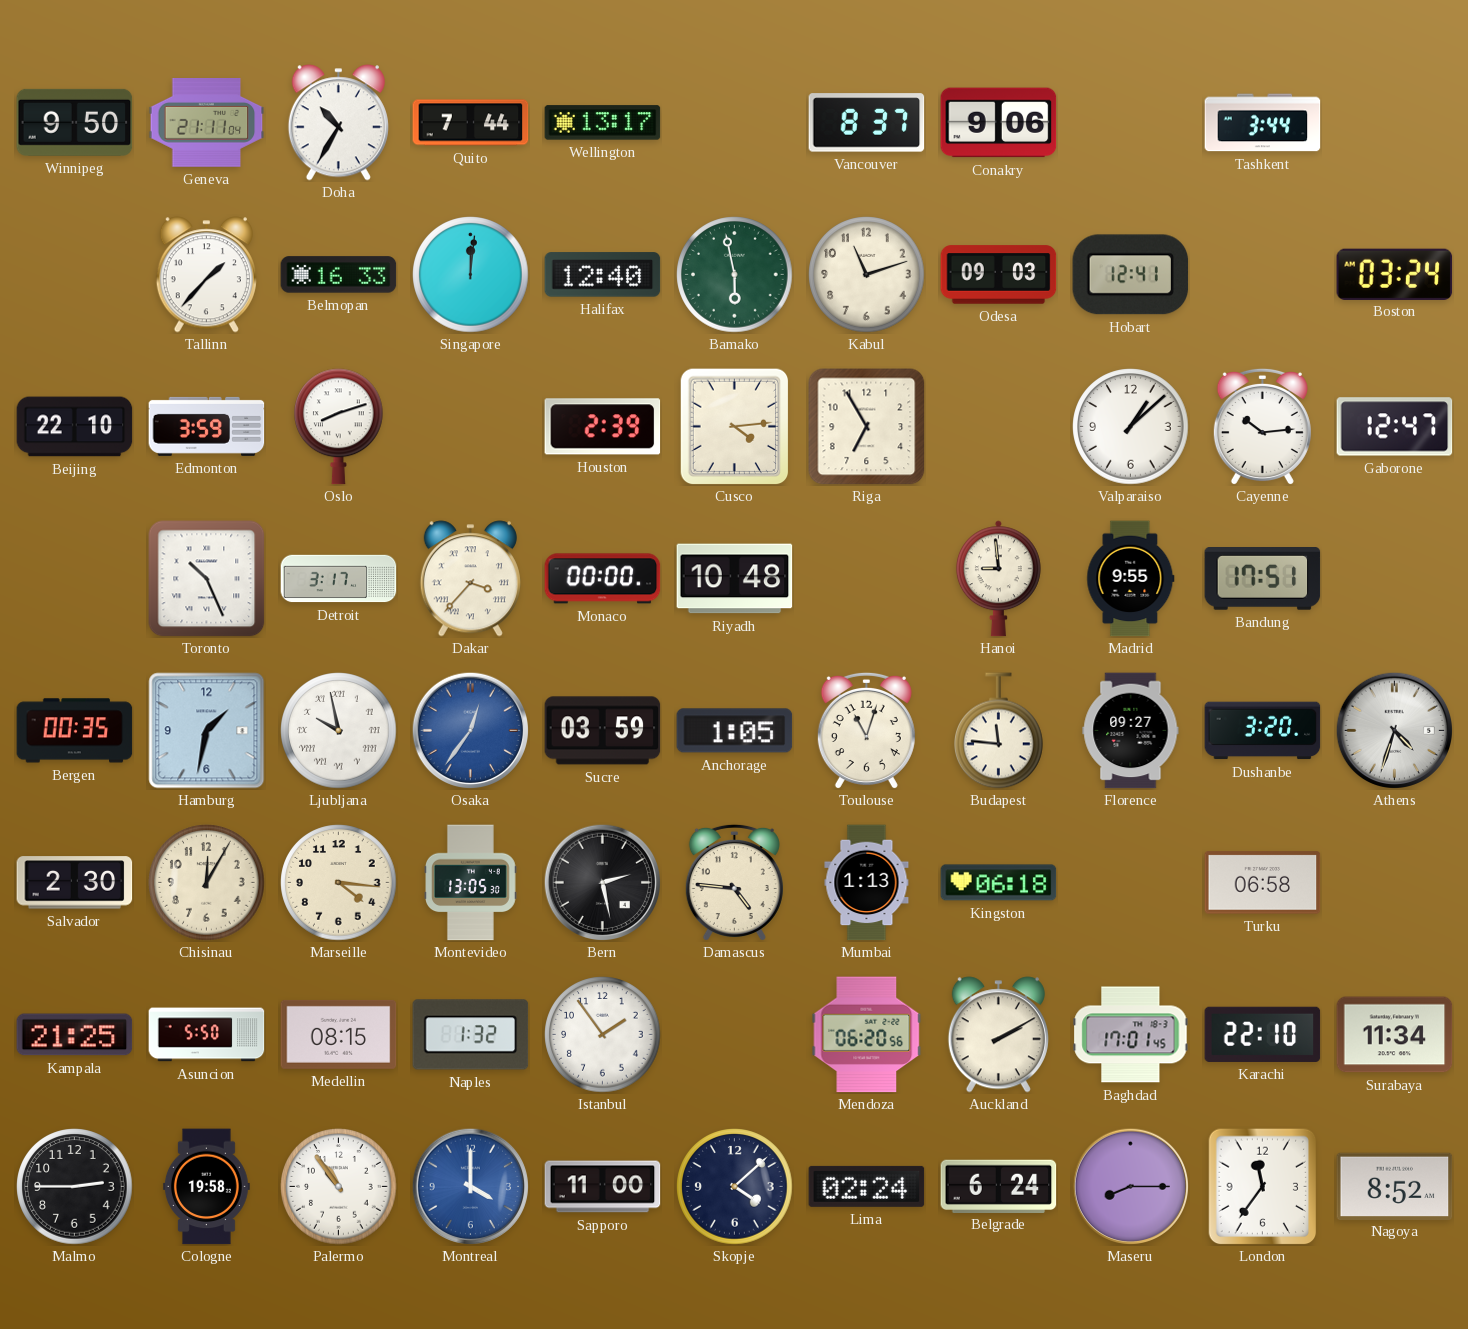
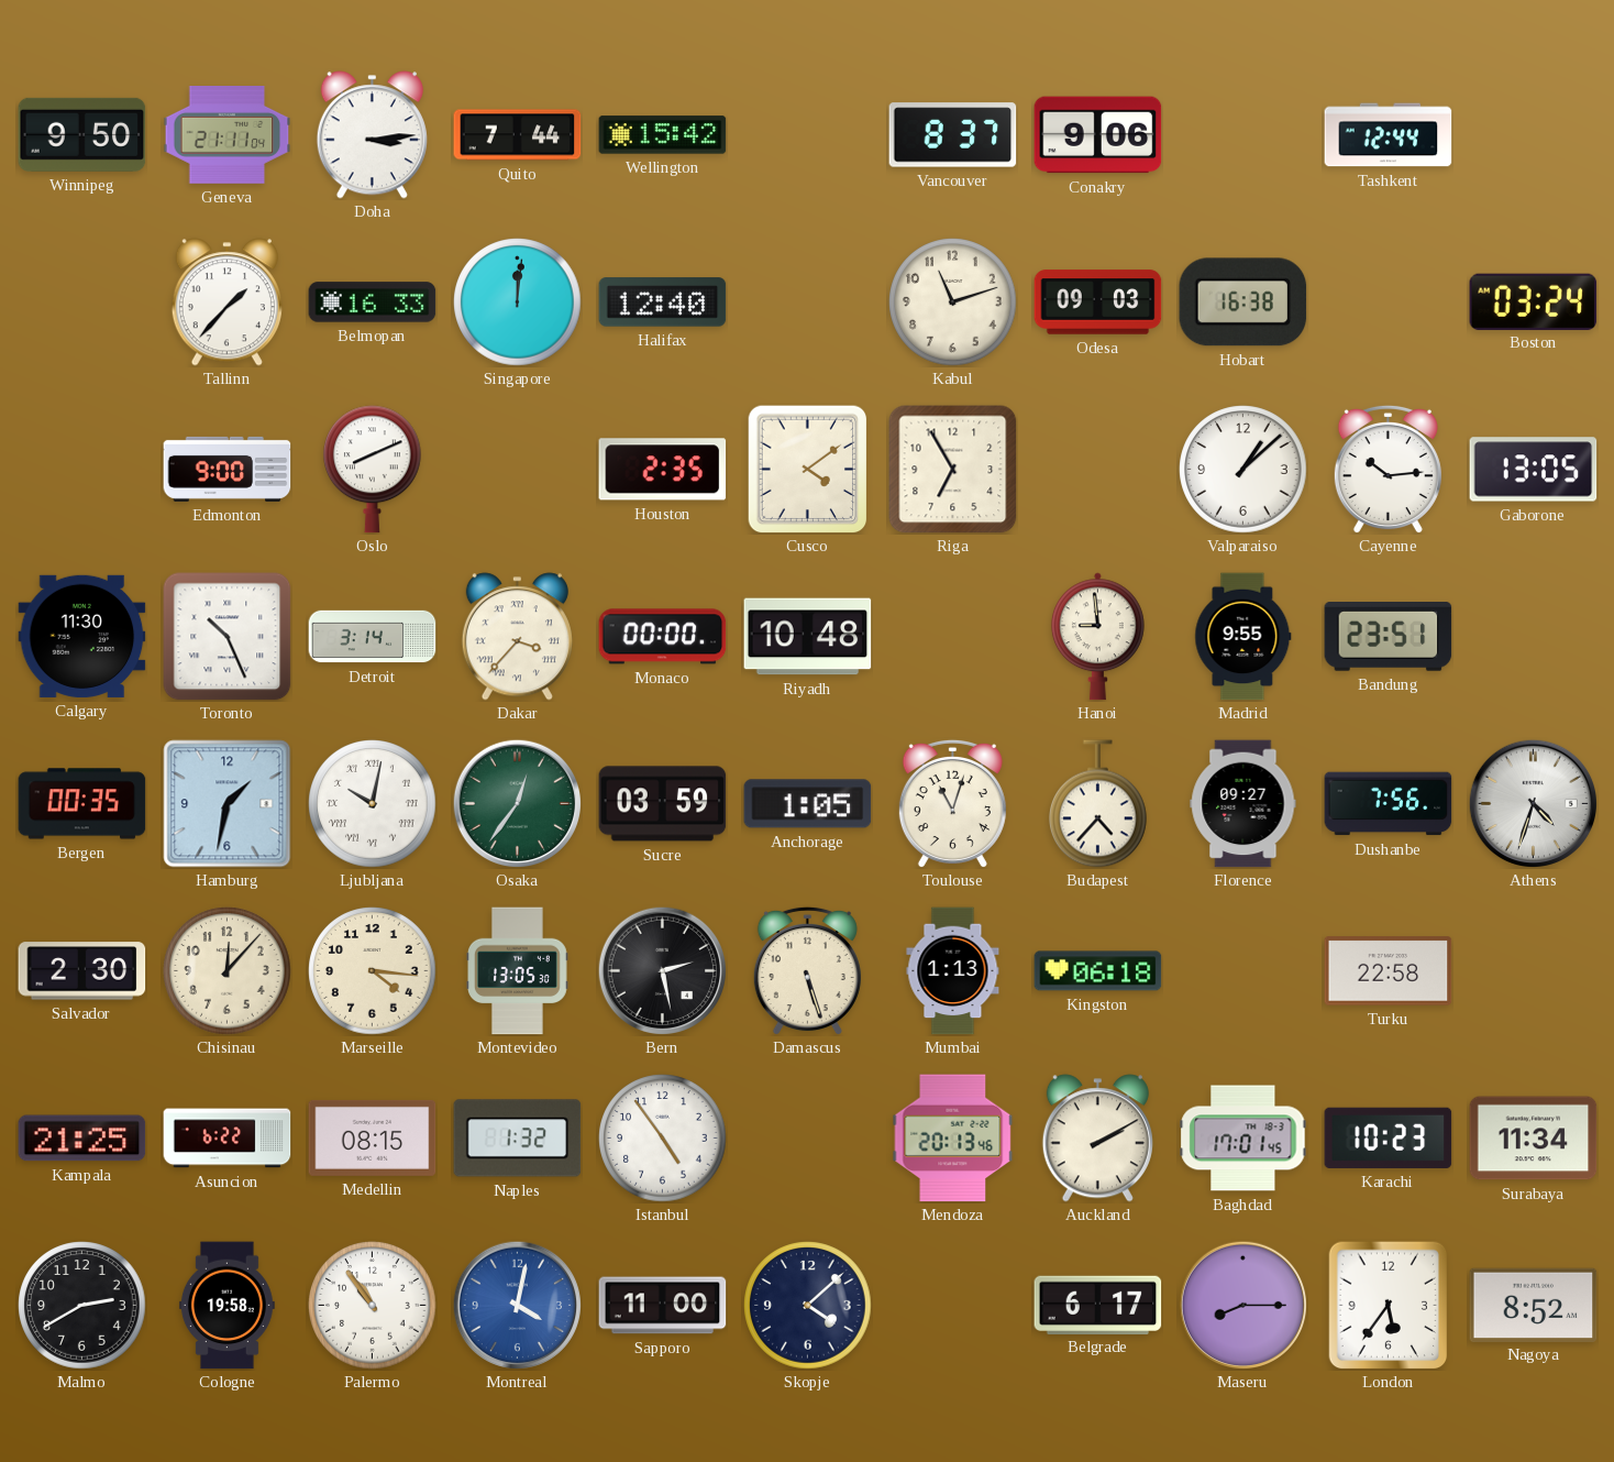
Doha: 10:35 -> 3:14
Wellington: 13:17 -> 15:42
Tashkent: 3:44 -> 12:44
Bamako: 5:58 -> none
Hobart: 12:41 -> 16:38
Beijing: 22:10 -> none
Edmonton: 3:59 -> 9:00
Oslo: 8:12 -> 8:11
Houston: 2:39 -> 2:35
Cusco: 4:14 -> 4:09
Gaborone: 12:47 -> 13:05
Calgary: none -> 11:30
Detroit: 3:17 -> 3:14
Bandung: 17:51 -> 23:51
Ljubljana: 9:58 -> 10:02
Osaka dial: blue -> green
Budapest: 11:46 -> 4:37
Dushanbe: 3:20 -> 7:56
Chisinau: 12:05 -> 12:07
Damascus: 4:46 -> 5:27
Turku: 06:58 -> 22:58
Asuncion: 5:50 -> 6:22
Istanbul: 1:54 -> 4:54
Mendoza: 06:20 -> 20:13
Karachi: 22:10 -> 10:23
Malmo: 2:45 -> 2:40
Montreal: 4:00 -> 4:02
Lima: 02:24 -> none
Belgrade: 6:24 -> 6:17
London: 11:36 -> 5:36
